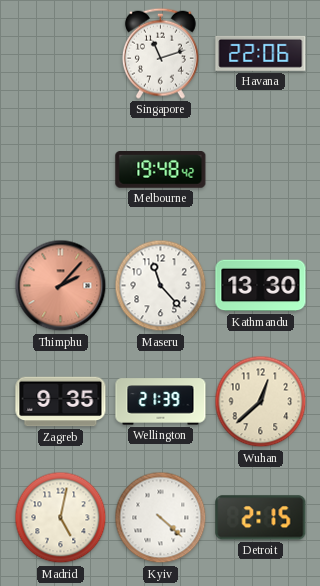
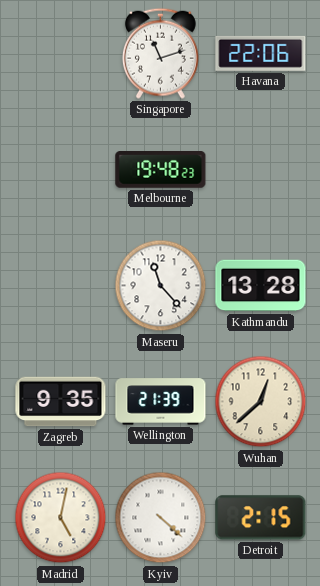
Melbourne: 19:48:42 -> 19:48:23
Thimphu: 2:07 -> none
Kathmandu: 13:30 -> 13:28
